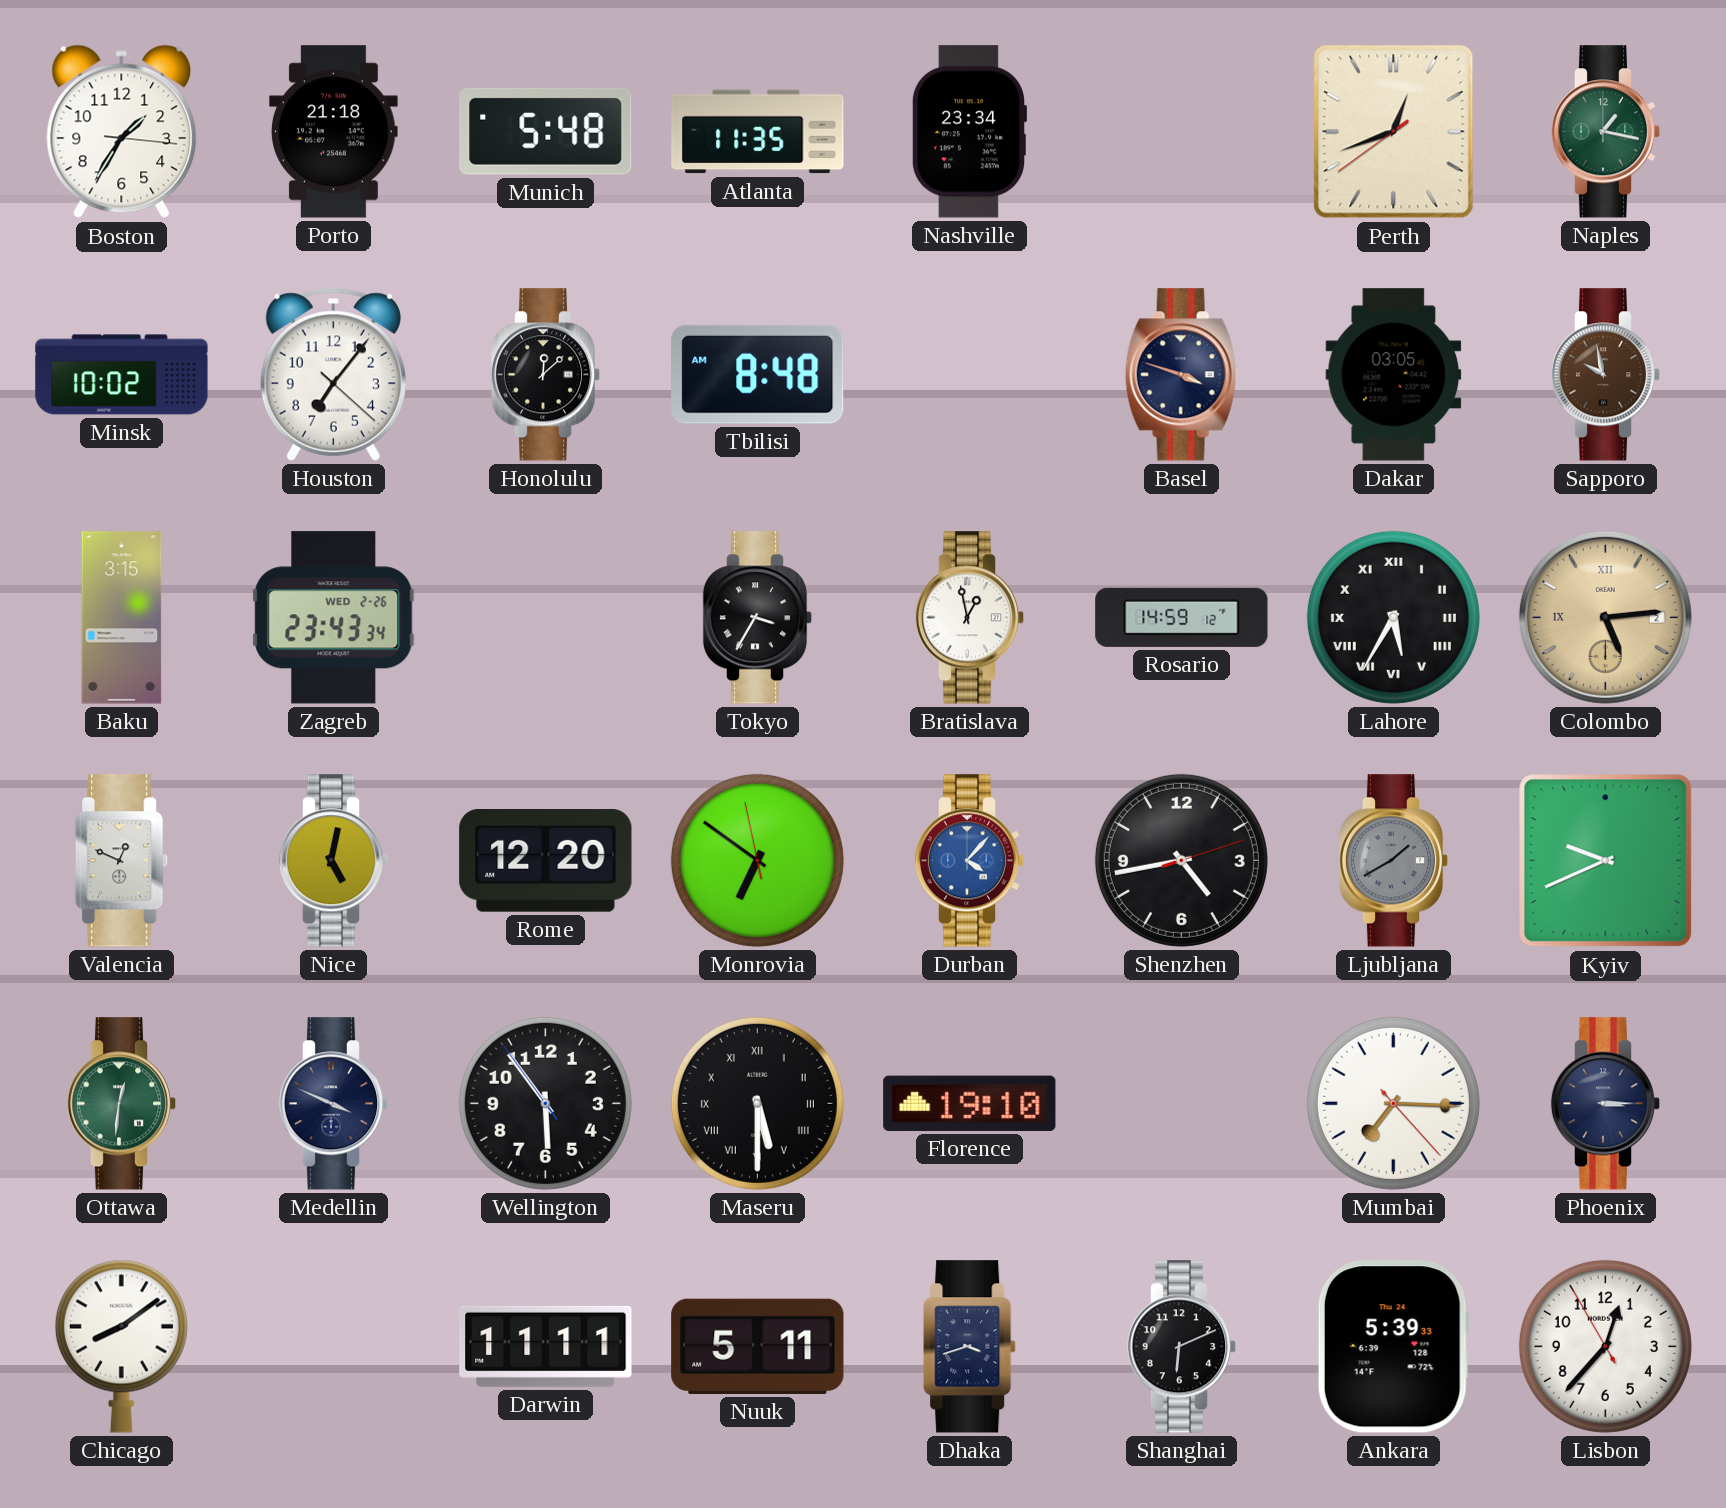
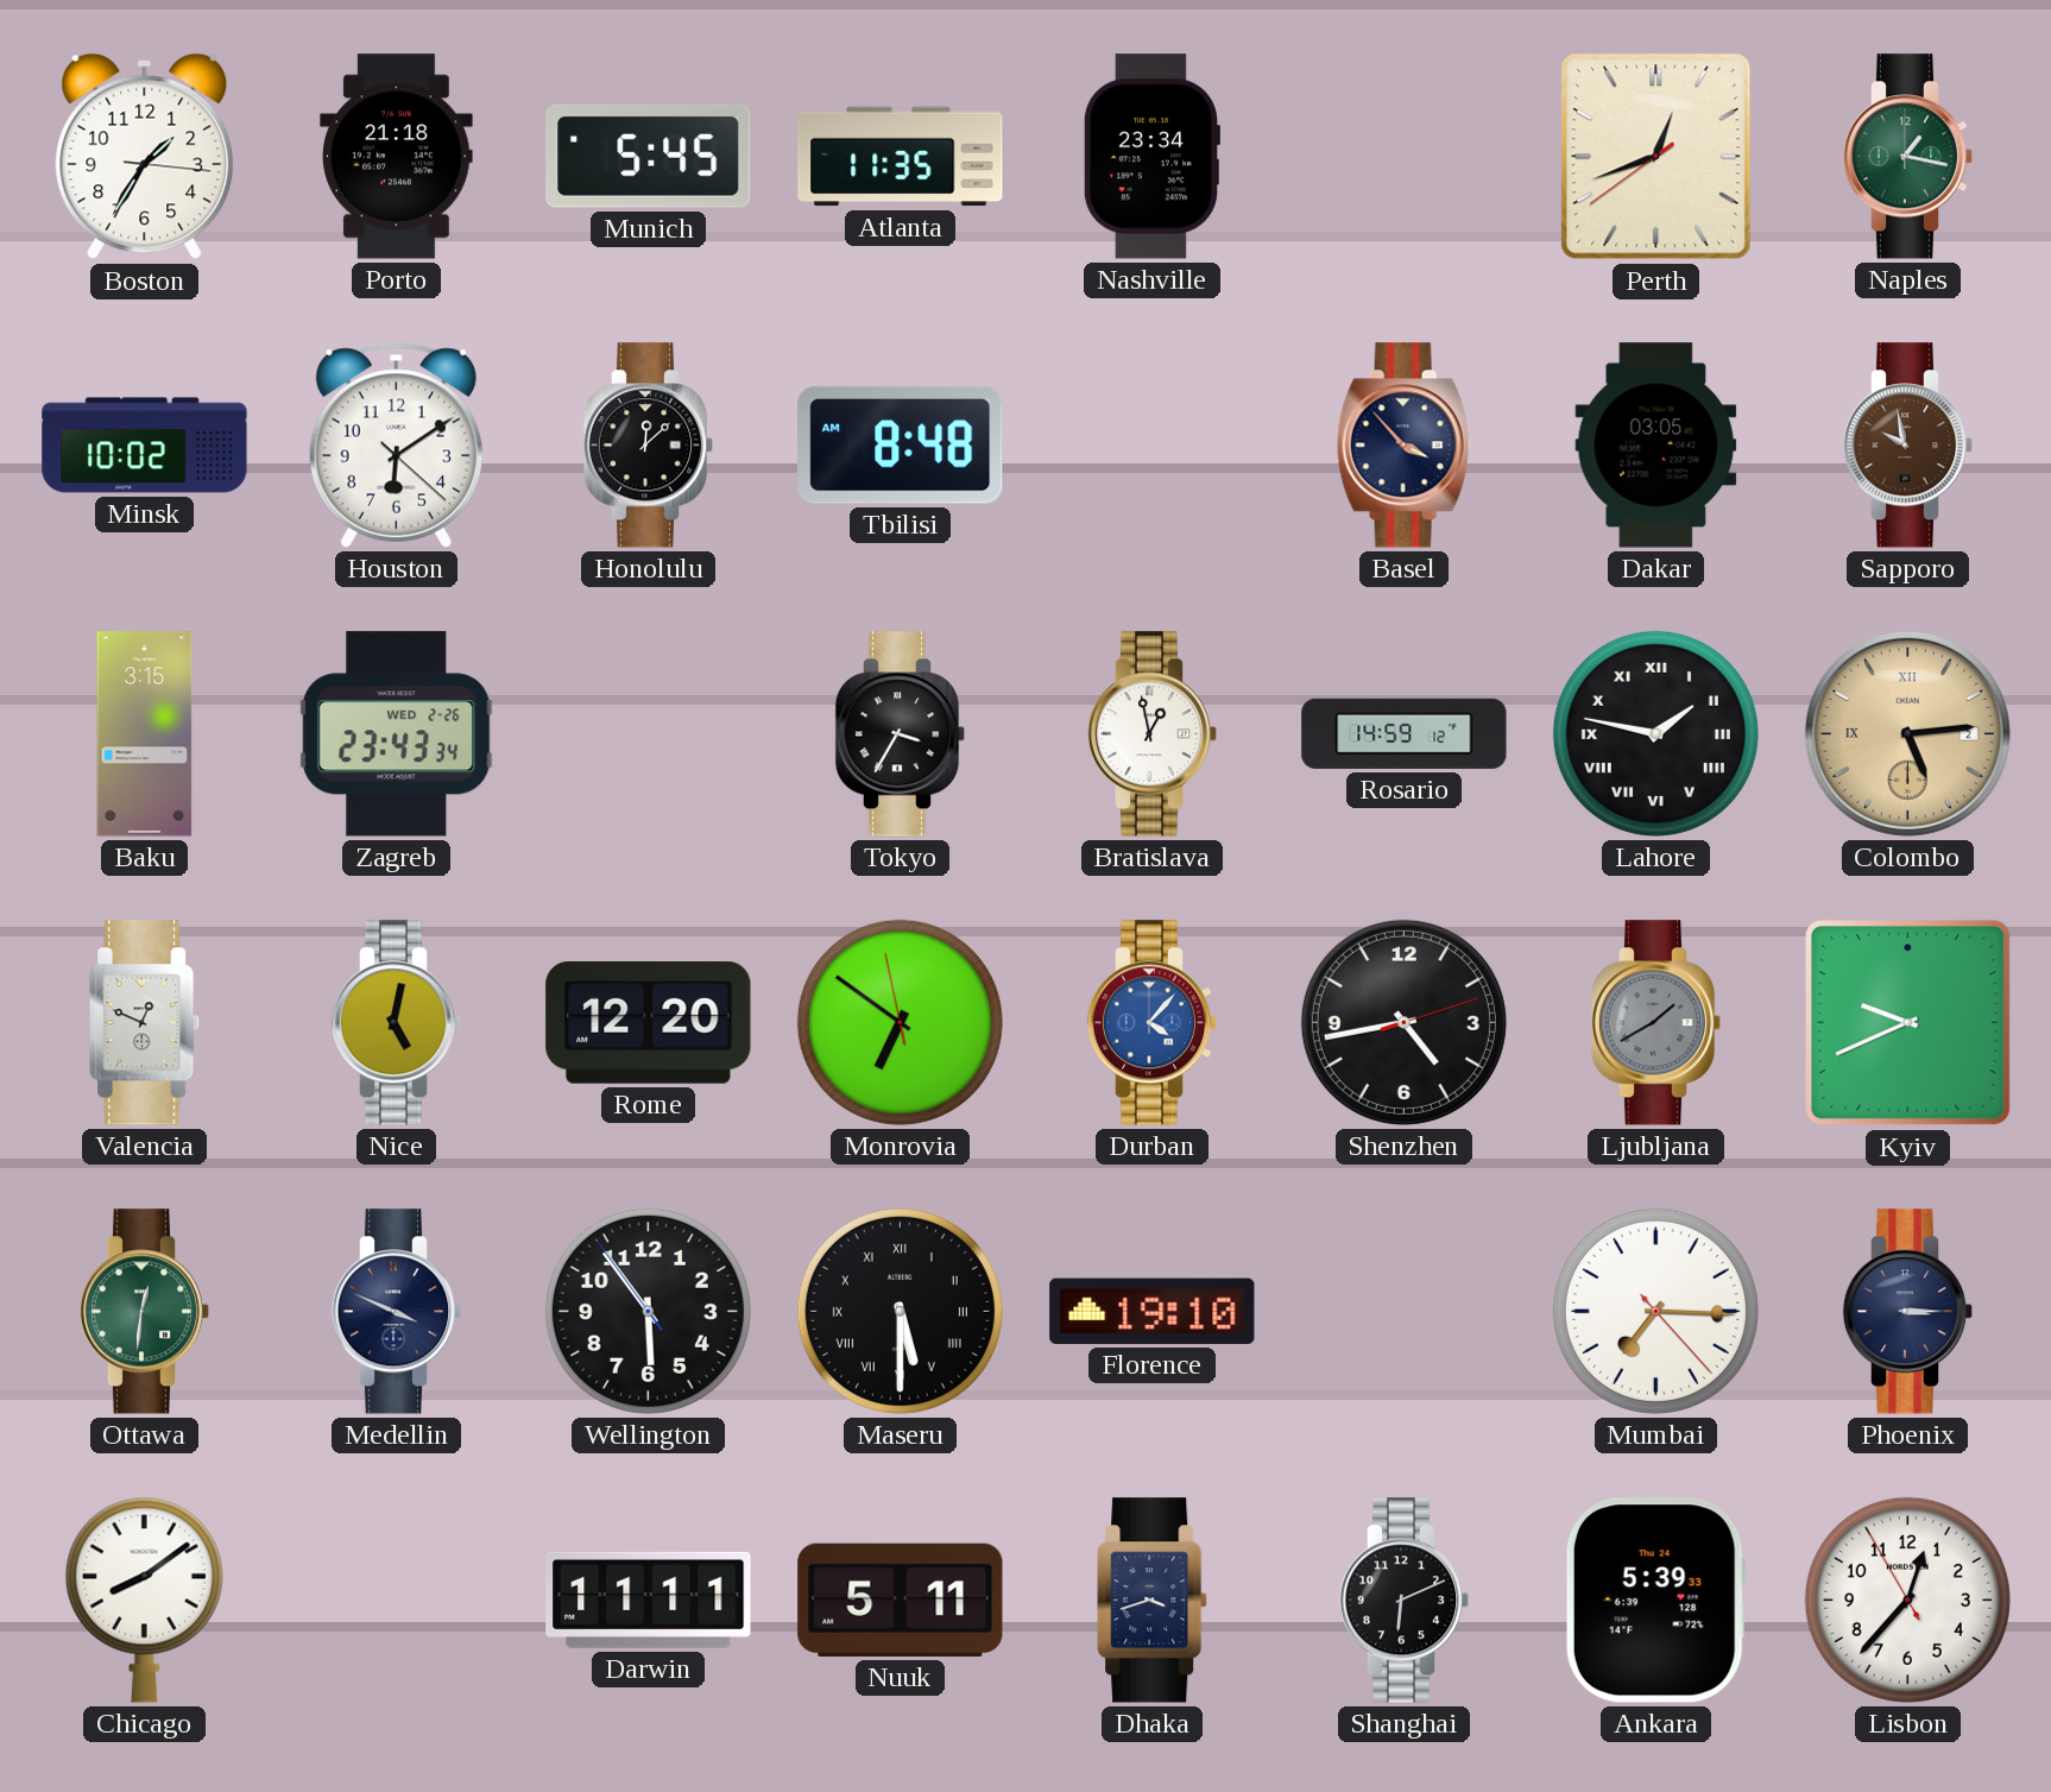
Munich: 5:48 -> 5:45
Houston: 7:06 -> 6:09
Basel: 3:48 -> 3:53
Lahore: 5:35 -> 1:47
